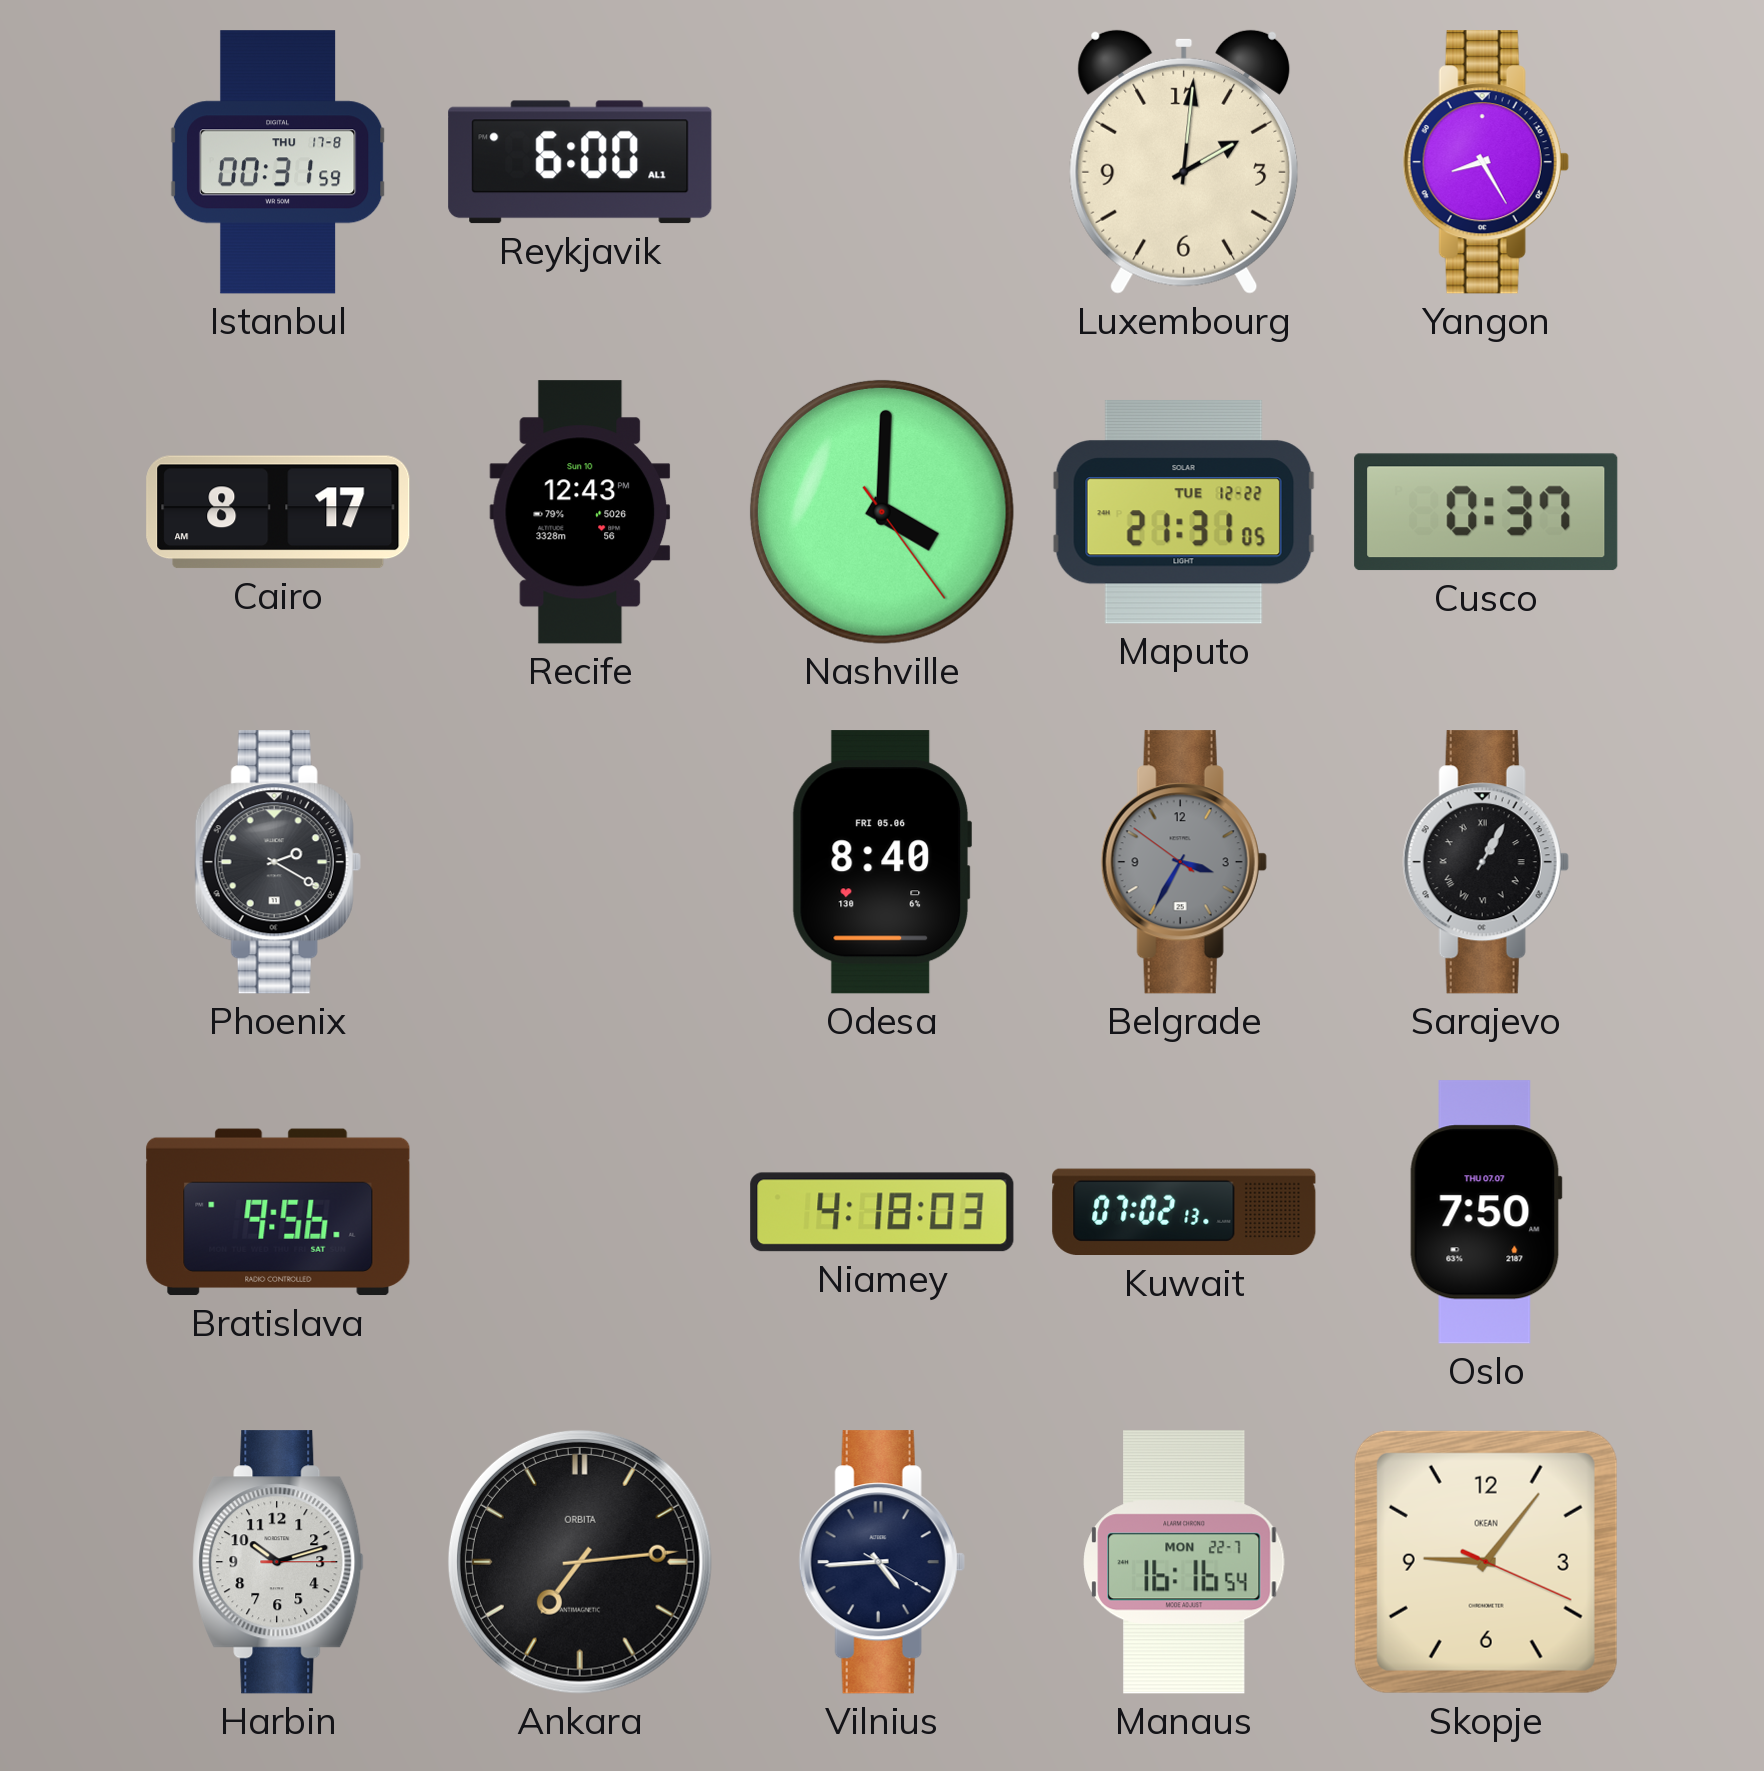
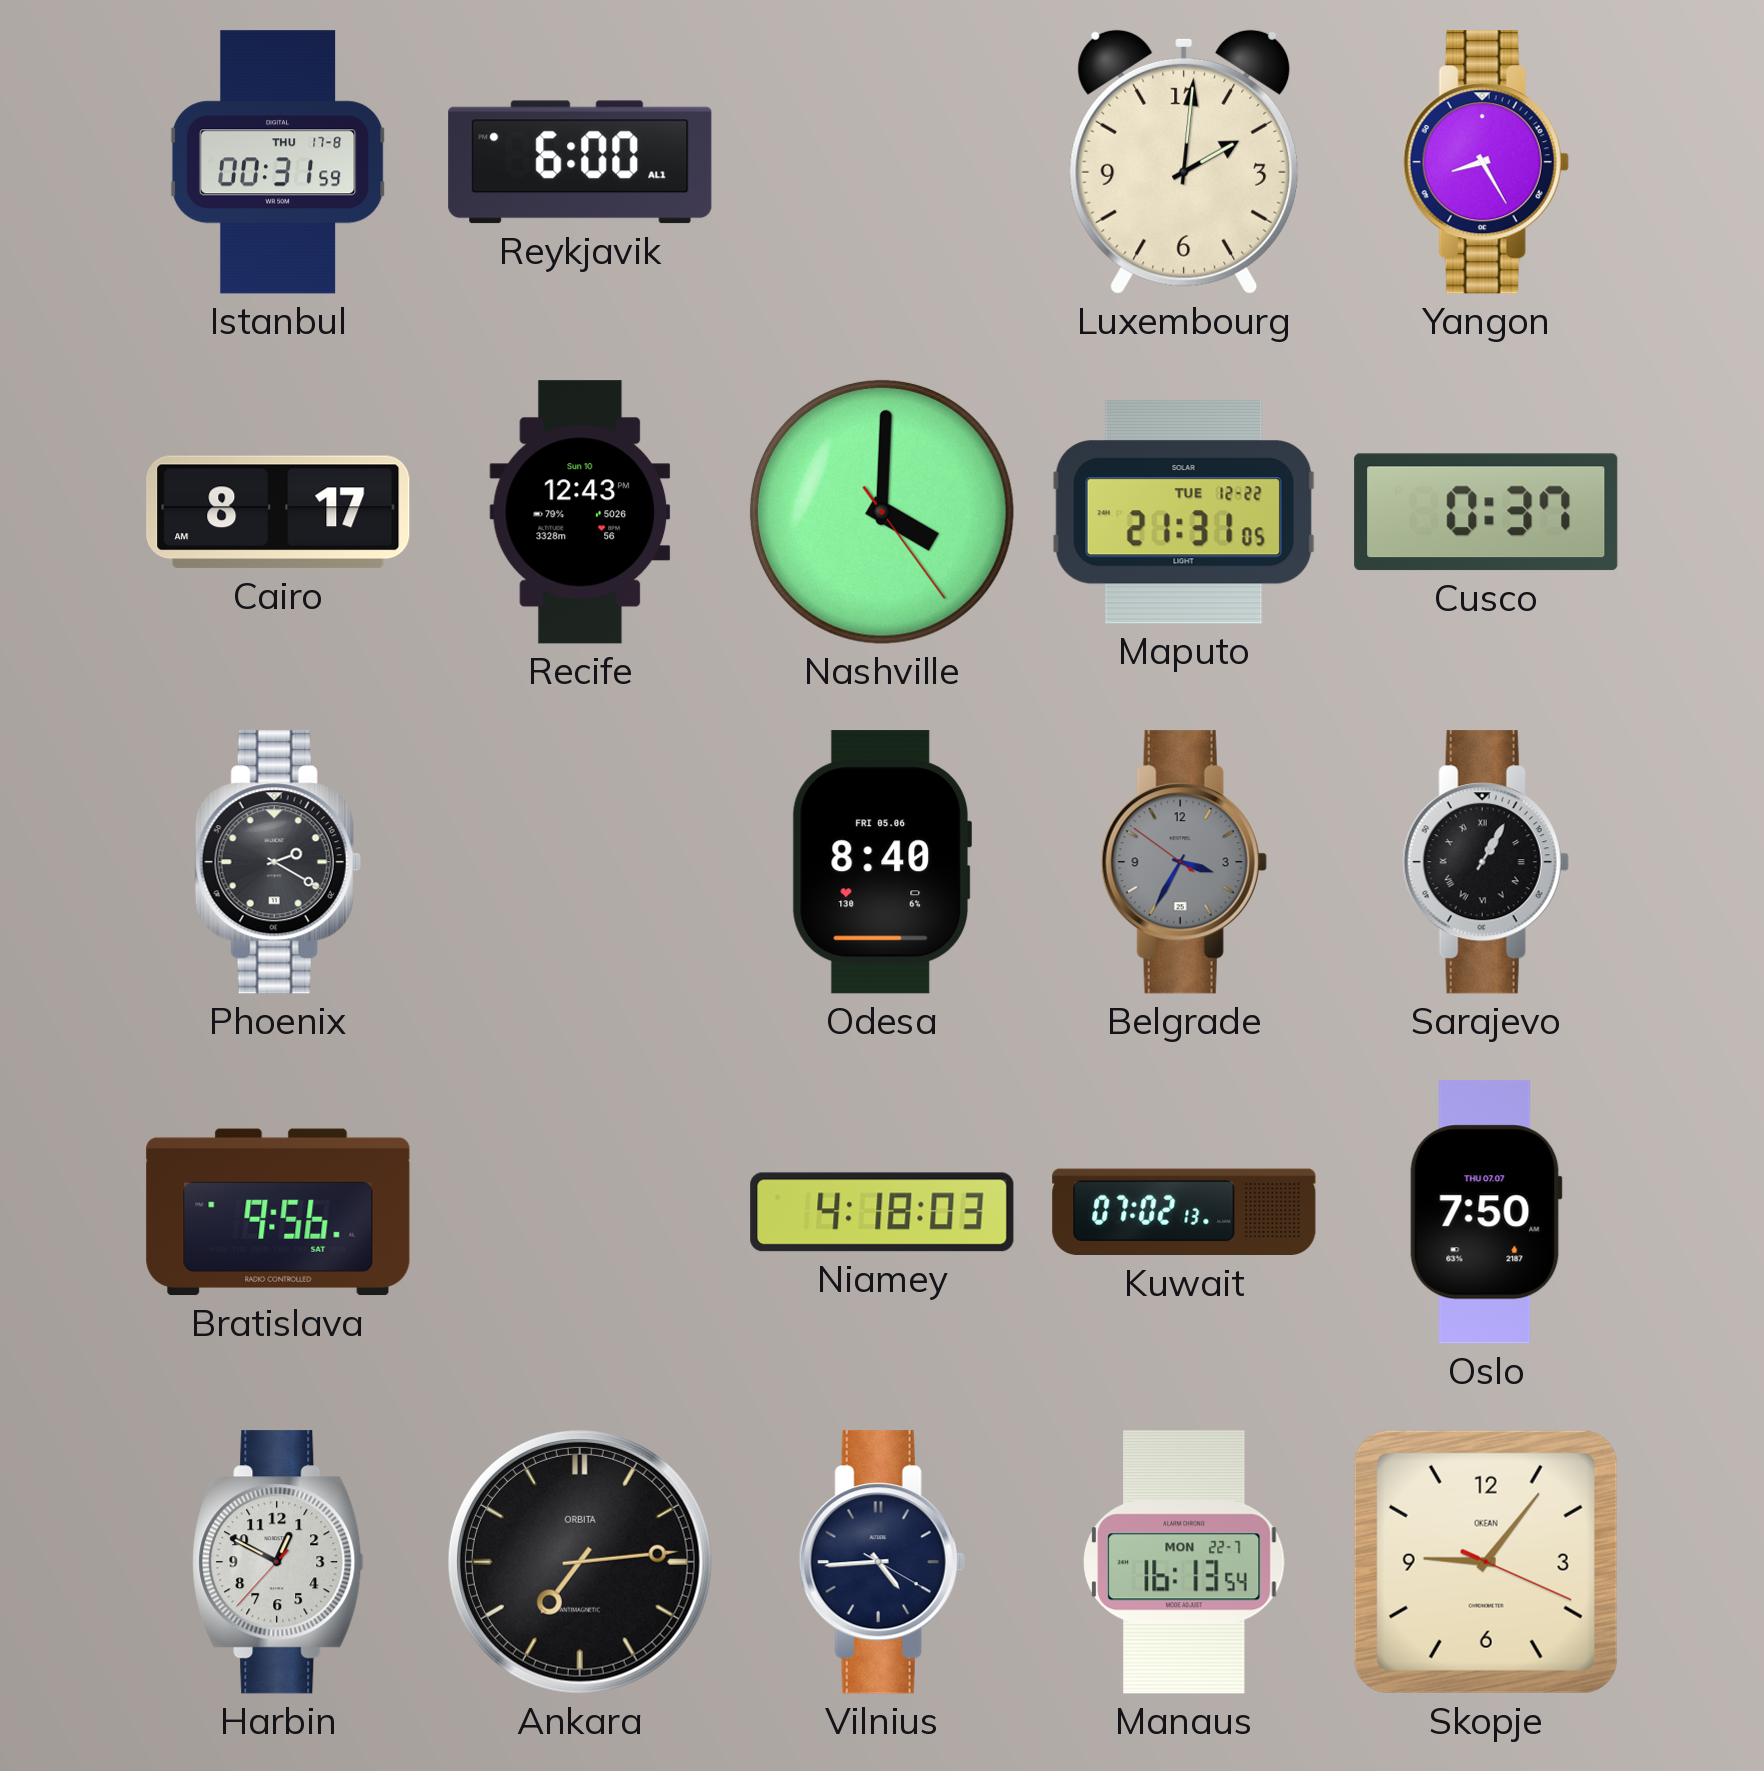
Harbin: 10:12 -> 12:49
Manaus: 16:16 -> 16:13
